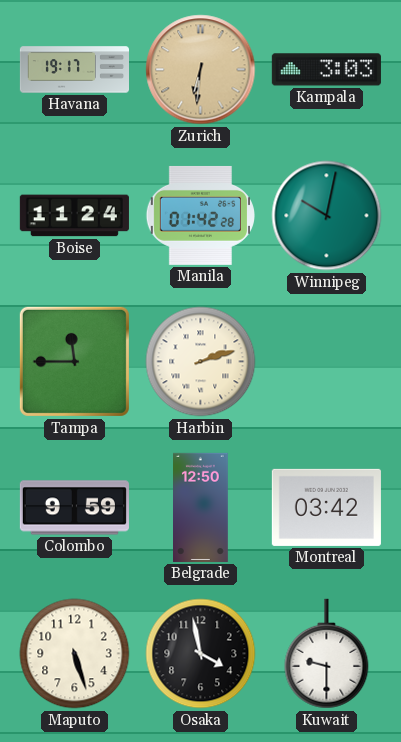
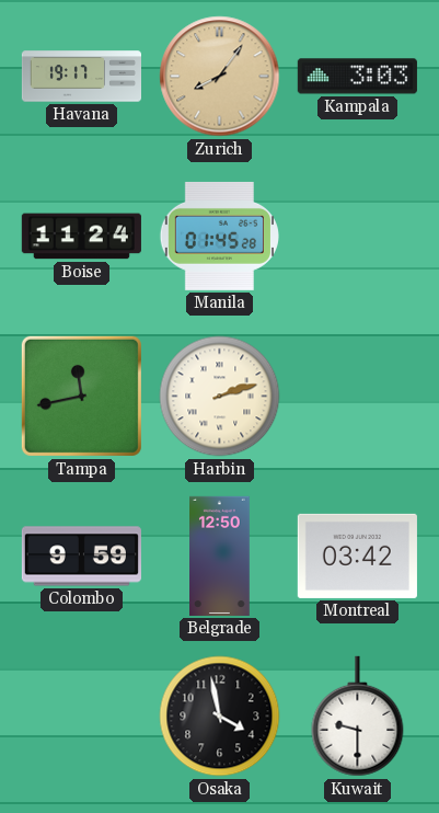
Zurich: 6:31 -> 8:06
Manila: 01:42 -> 01:45
Winnipeg: 10:02 -> none
Tampa: 11:45 -> 11:43
Maputo: 5:27 -> none
